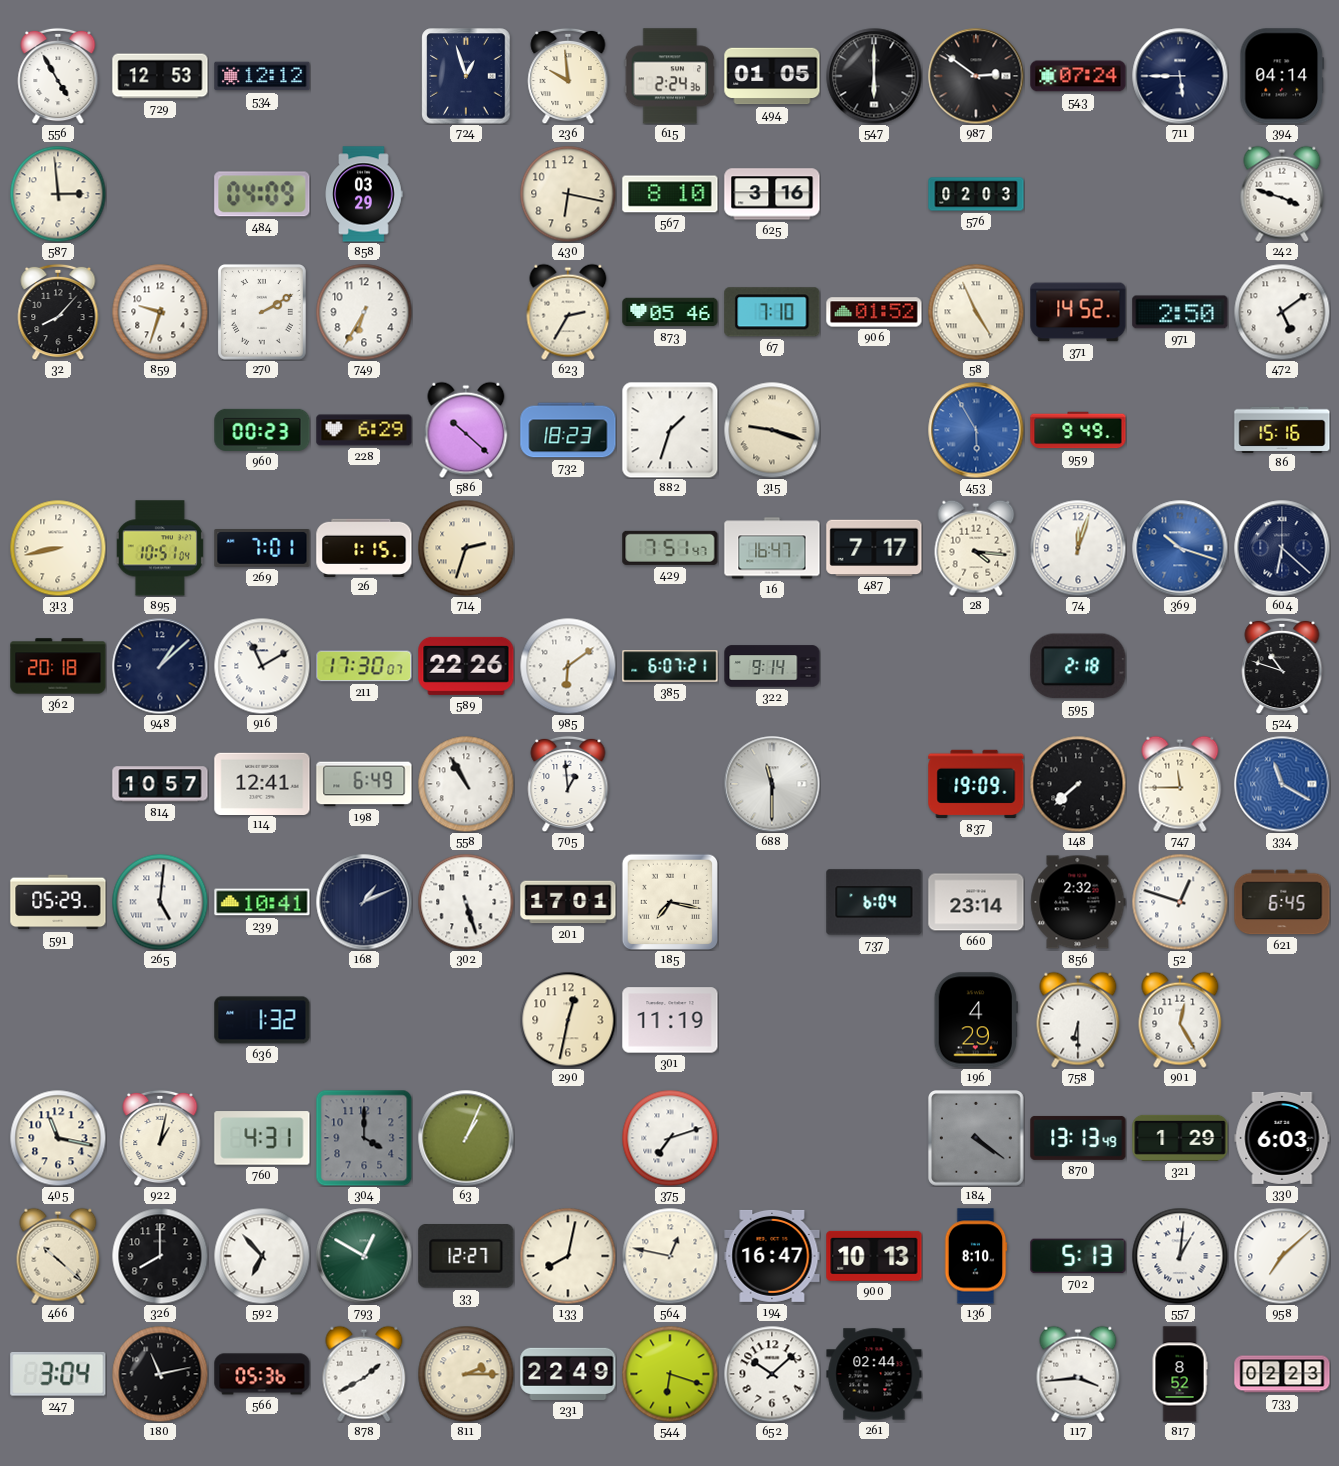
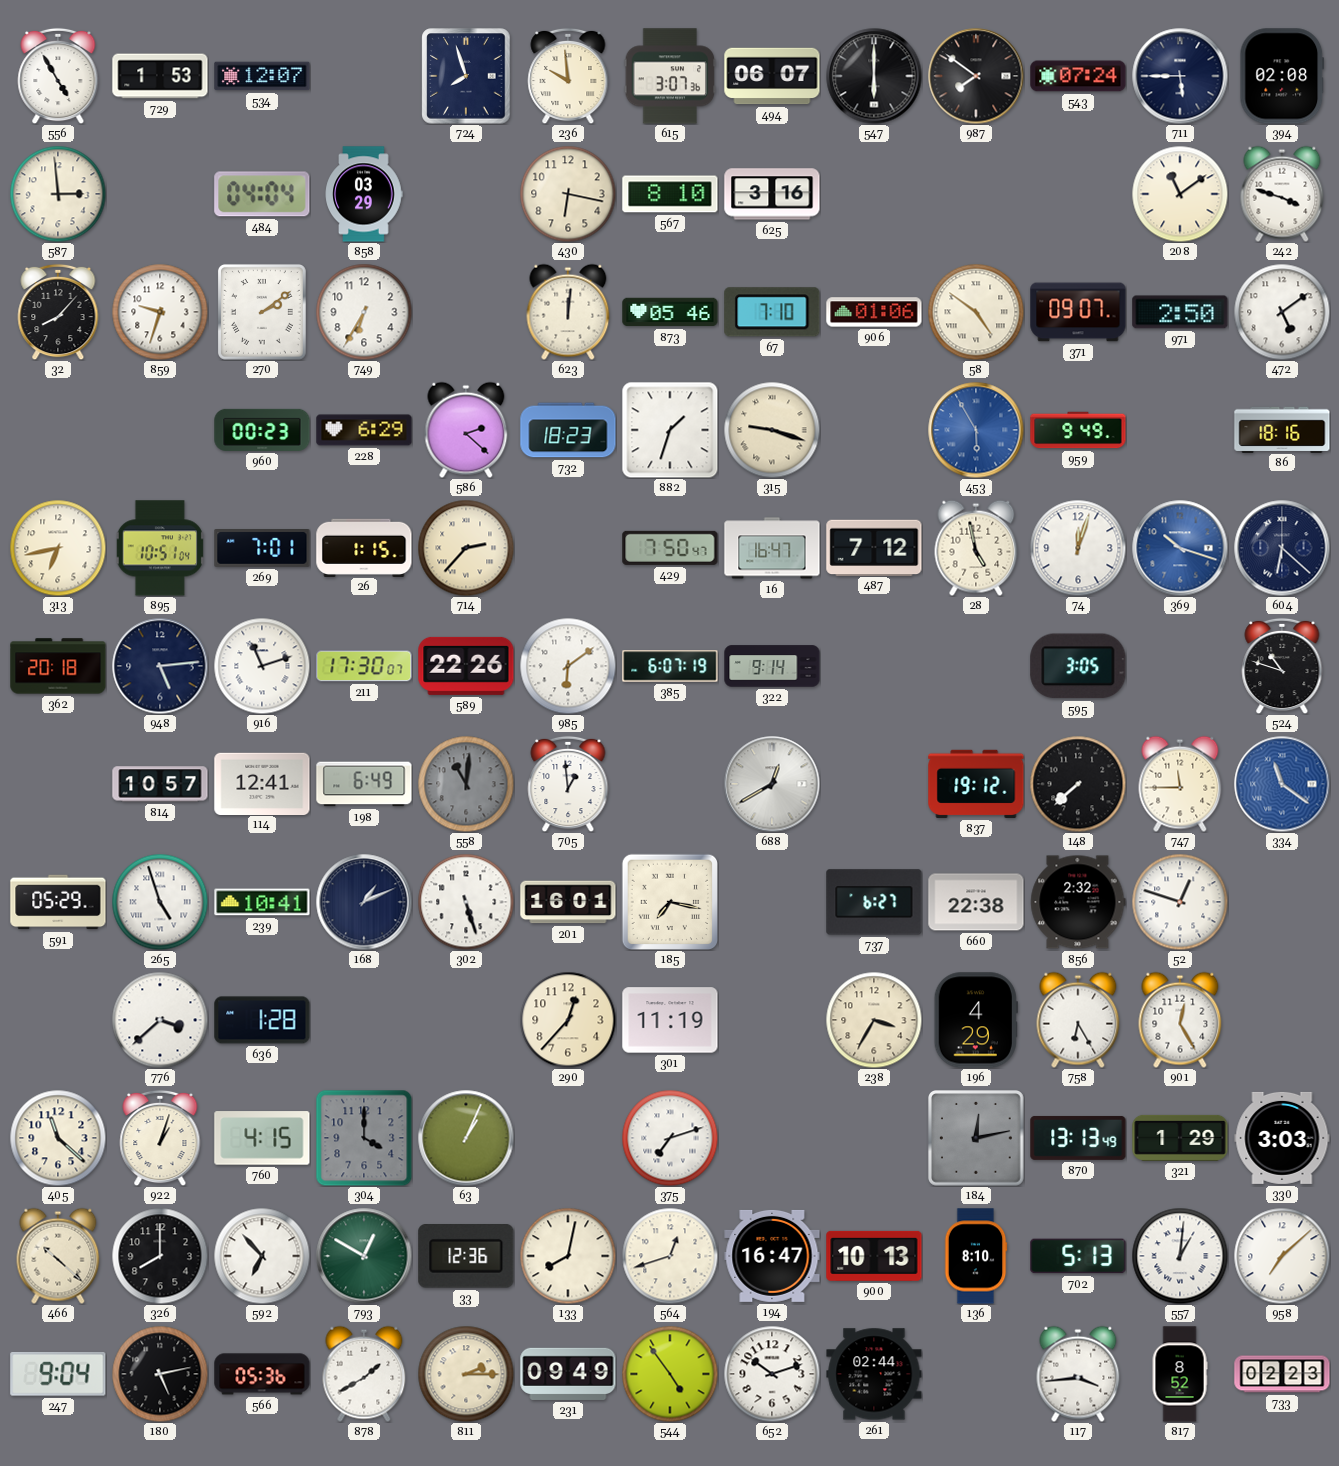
729: 12:53 -> 1:53
534: 12:12 -> 12:07
724: 12:57 -> 7:57
615: 2:24 -> 3:07
494: 01:05 -> 06:07
987: 2:51 -> 7:51
394: 04:14 -> 02:08
484: 04:09 -> 04:04
576: 02:03 -> none
208: none -> 11:09
270: 2:10 -> 2:09
623: 2:35 -> 12:01
906: 01:52 -> 01:06
58: 4:56 -> 4:51
371: 14:52 -> 09:07
586: 10:22 -> 2:22
86: 15:16 -> 18:16
313: 8:43 -> 6:43
714: 2:33 -> 2:37
429: 7:51 -> 7:50
487: 7:17 -> 7:12
28: 4:16 -> 4:58
948: 1:08 -> 5:14
916: 11:10 -> 11:12
385: 6:07:21 -> 6:07:19
595: 2:18 -> 3:05
558: 10:55 -> 11:01
558 dial: white -> grey
688: 11:30 -> 12:40
837: 19:09 -> 19:12
334: 11:20 -> 11:21
265: 5:01 -> 4:57
201: 17:01 -> 16:01
737: 6:04 -> 6:27
660: 23:14 -> 22:38
621: 6:45 -> none
776: none -> 3:38
636: 1:32 -> 1:28
290: 12:32 -> 12:37
238: none -> 3:35
758: 6:30 -> 6:25
405: 11:17 -> 11:22
922: 1:02 -> 1:03
760: 4:31 -> 4:15
184: 4:21 -> 12:13
330: 6:03 -> 3:03
33: 12:27 -> 12:36
564: 12:47 -> 12:42
247: 3:04 -> 9:04
180: 11:13 -> 5:13
231: 22:49 -> 09:49
544: 6:18 -> 4:54
652: 10:08 -> 10:12
